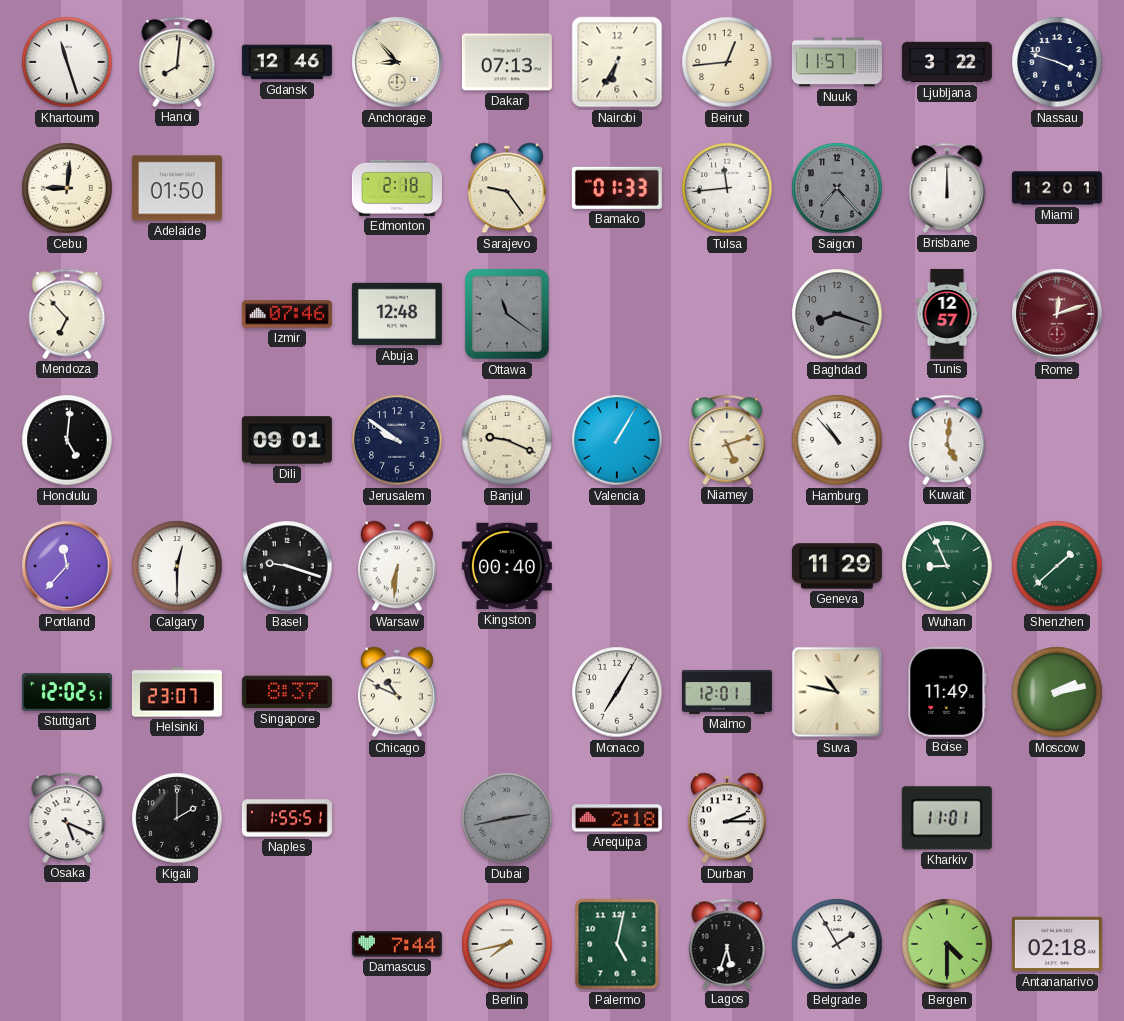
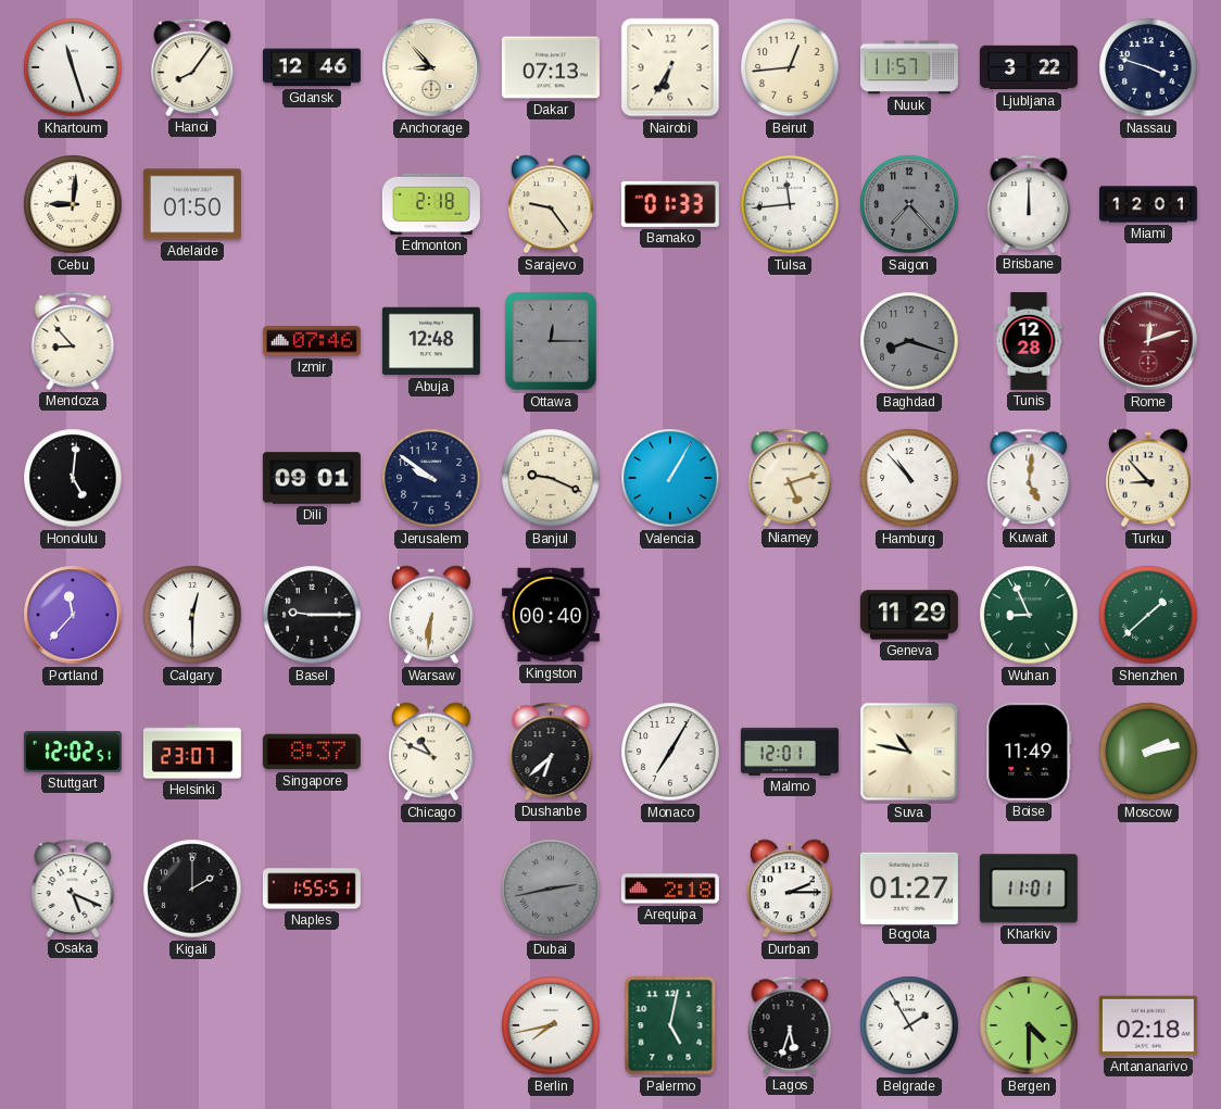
Hanoi: 8:01 -> 8:06
Mendoza: 6:53 -> 8:53
Ottawa: 11:21 -> 12:15
Tunis: 12:57 -> 12:28
Turku: none -> 8:53
Basel: 9:18 -> 9:15
Dushanbe: none -> 6:38
Bogota: none -> 01:27
Damascus: 7:44 -> none
